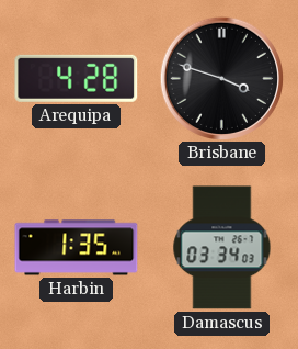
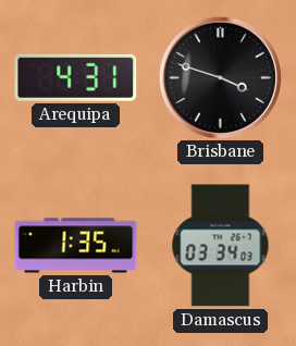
Arequipa: 4:28 -> 4:31
